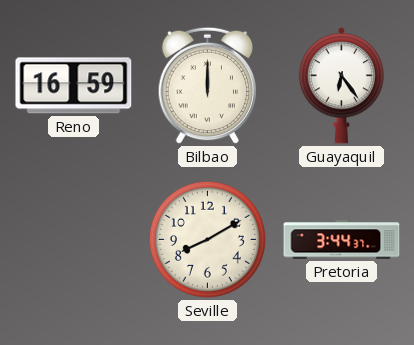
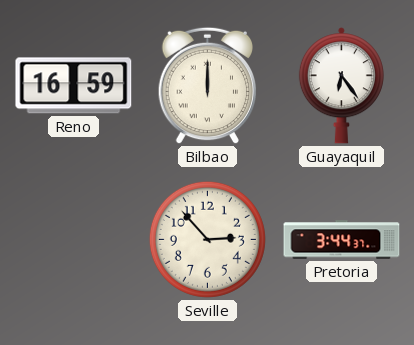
Seville: 8:10 -> 2:53
